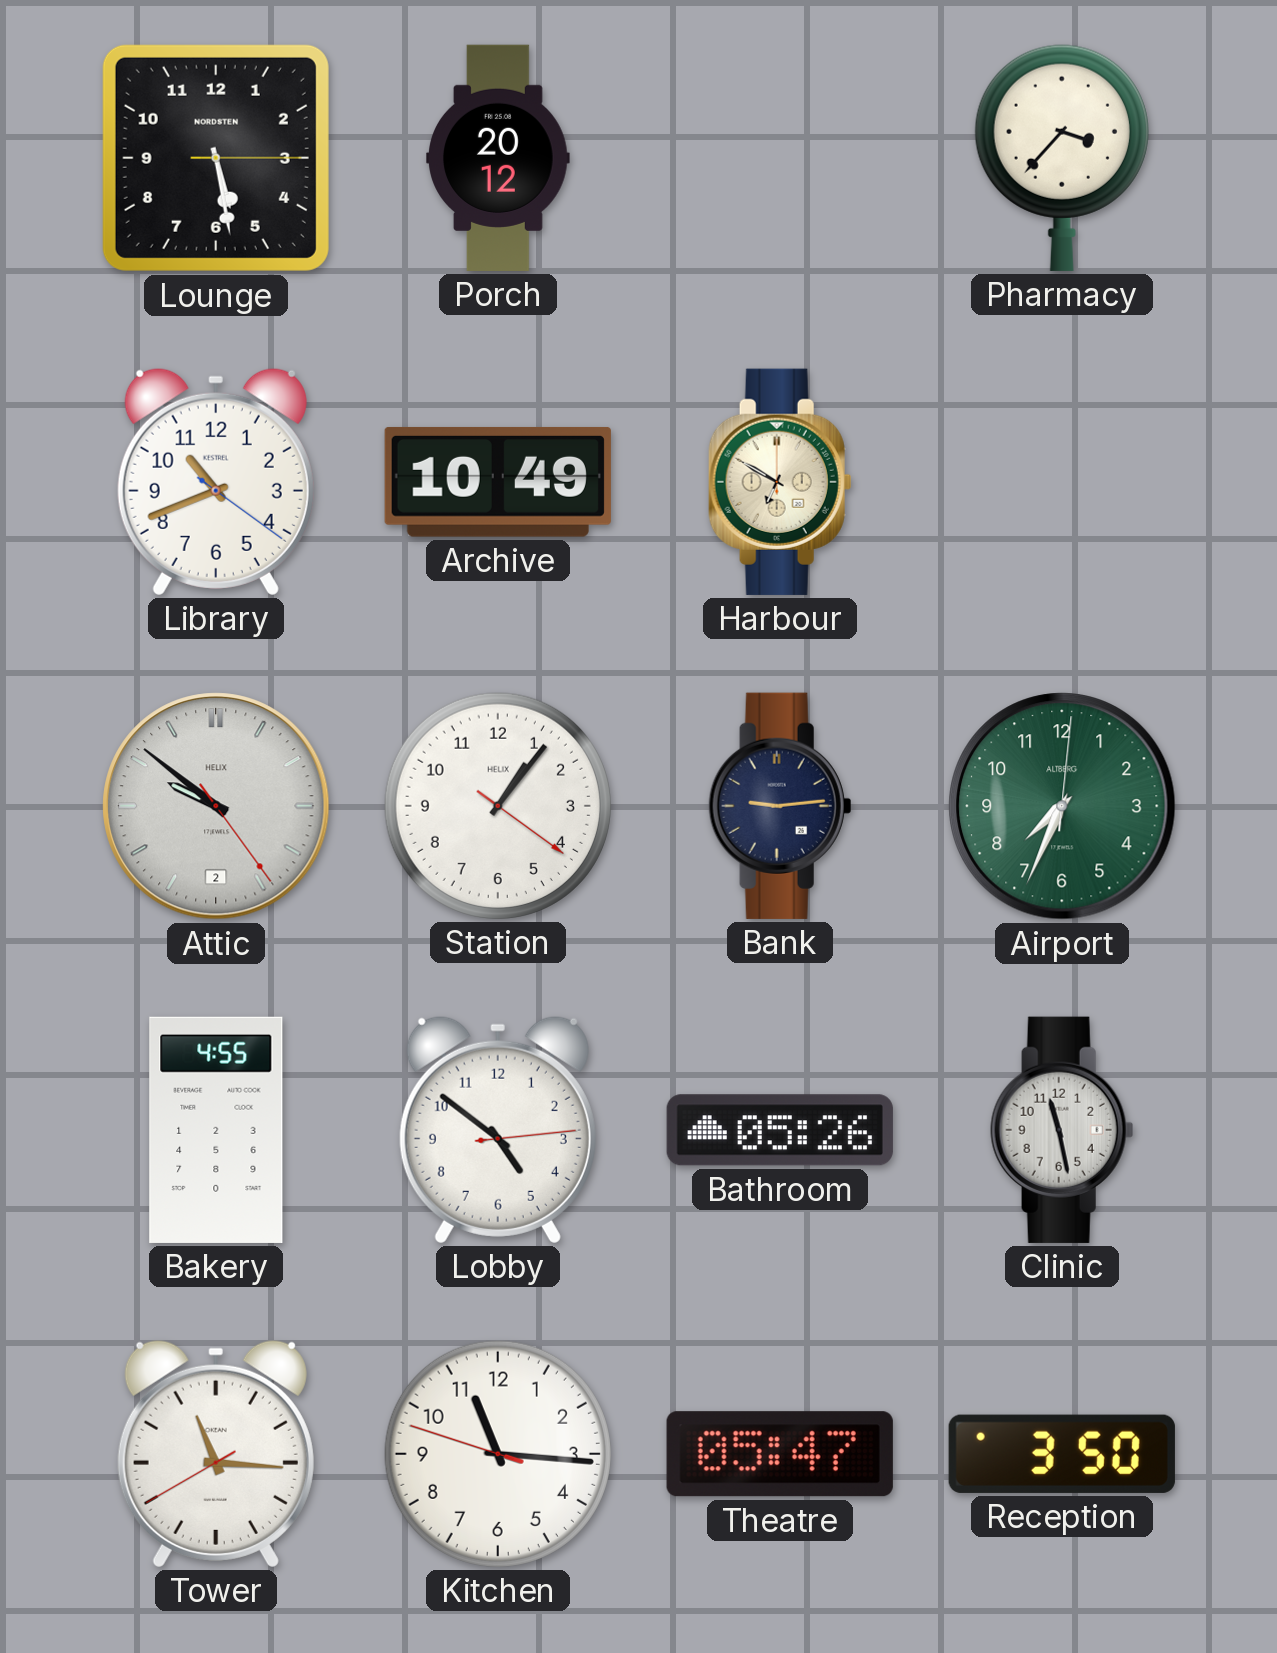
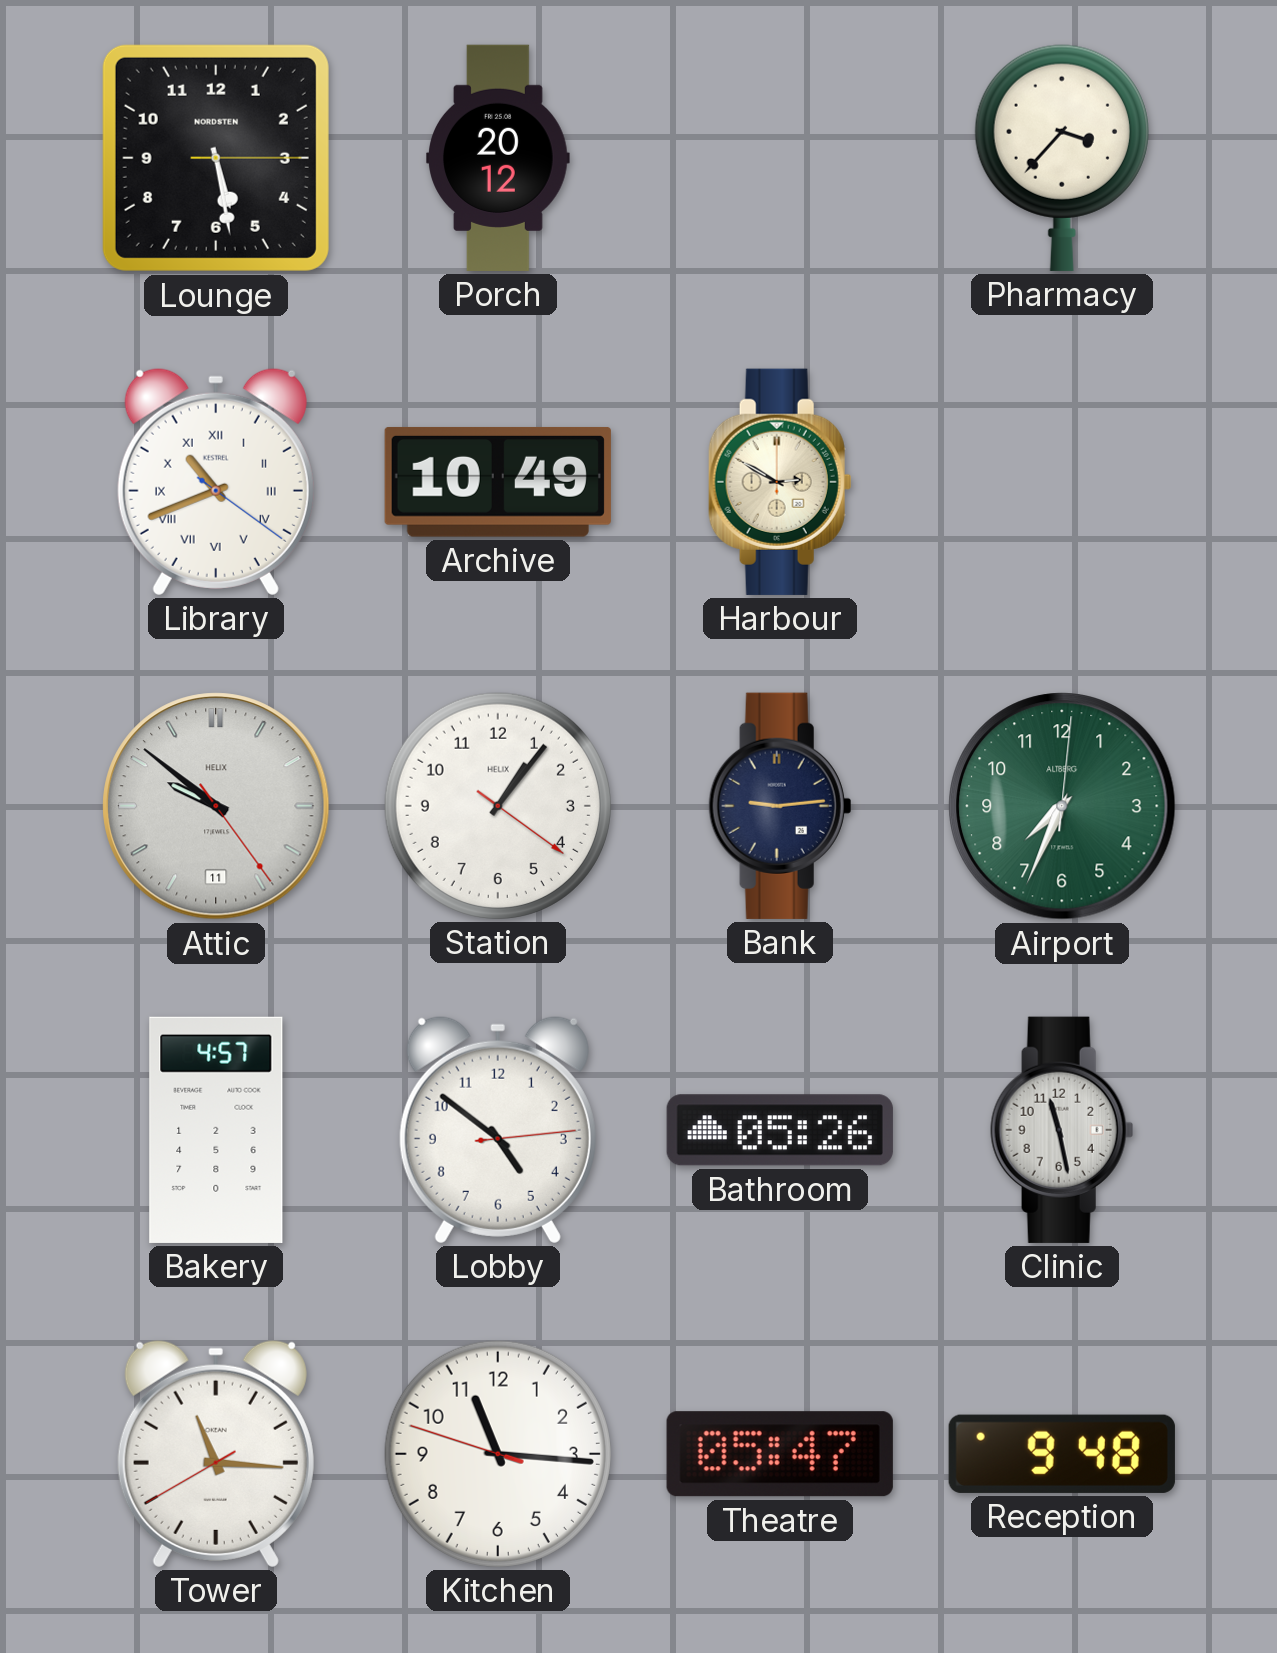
Library numerals: Arabic -> Roman
Harbour: 6:50 -> 2:50
Attic date: 2 -> 11
Bakery: 4:55 -> 4:57
Reception: 3:50 -> 9:48
